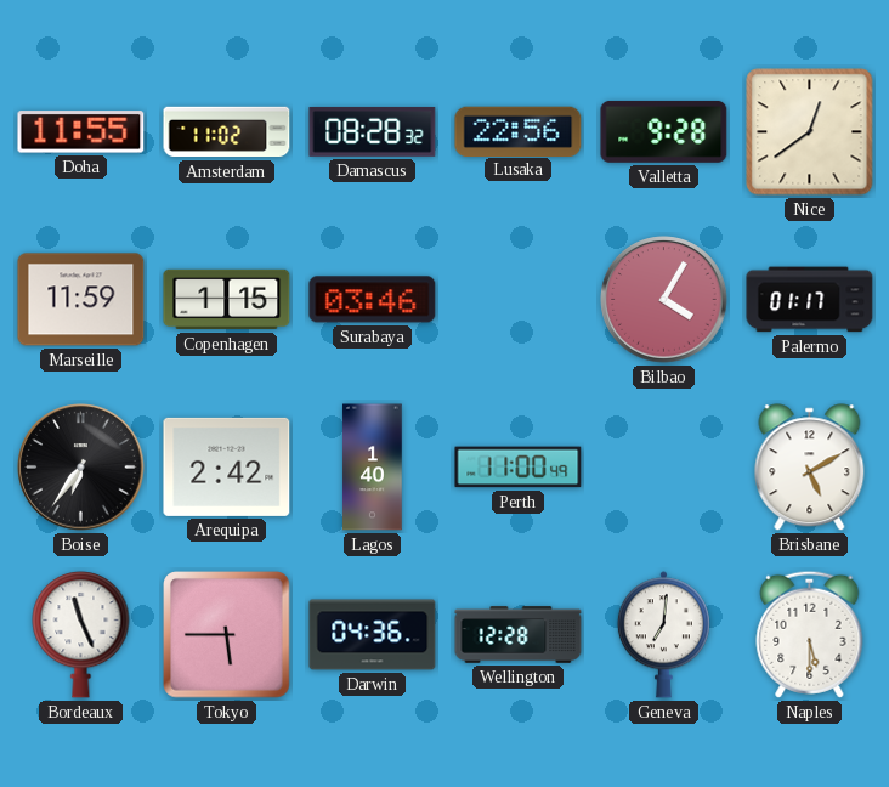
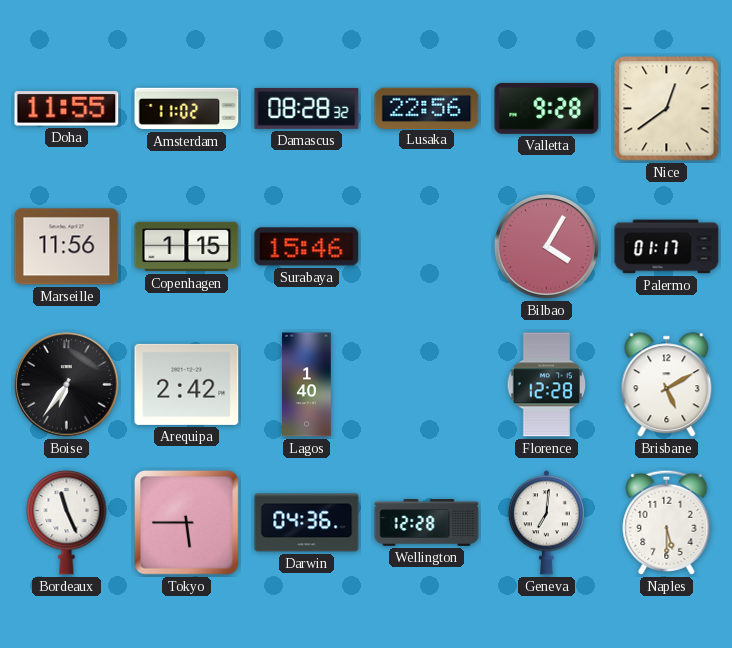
Marseille: 11:59 -> 11:56
Surabaya: 03:46 -> 15:46
Perth: 11:00 -> none
Florence: none -> 12:28
